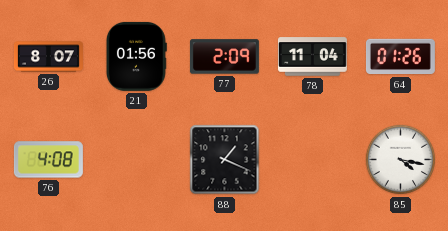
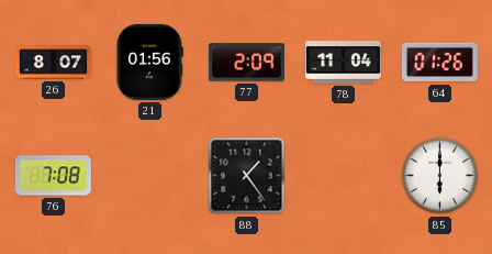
76: 4:08 -> 7:08
88: 1:19 -> 1:24
85: 4:17 -> 6:00
